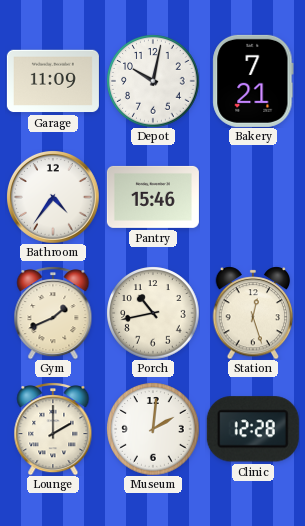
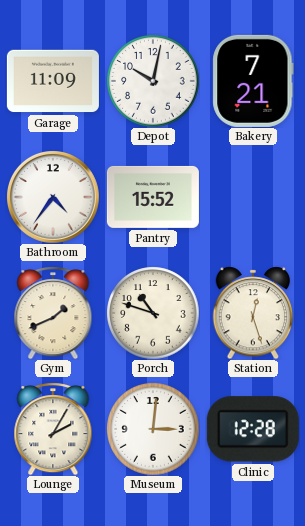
Pantry: 15:46 -> 15:52
Porch: 10:43 -> 10:48
Lounge: 2:00 -> 2:05
Museum: 2:01 -> 3:01
